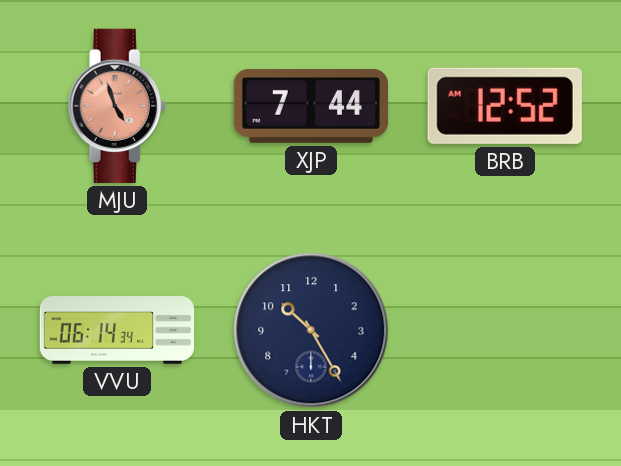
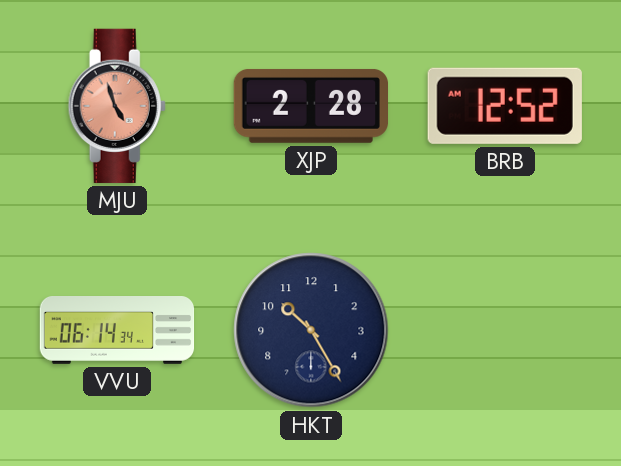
XJP: 7:44 -> 2:28
